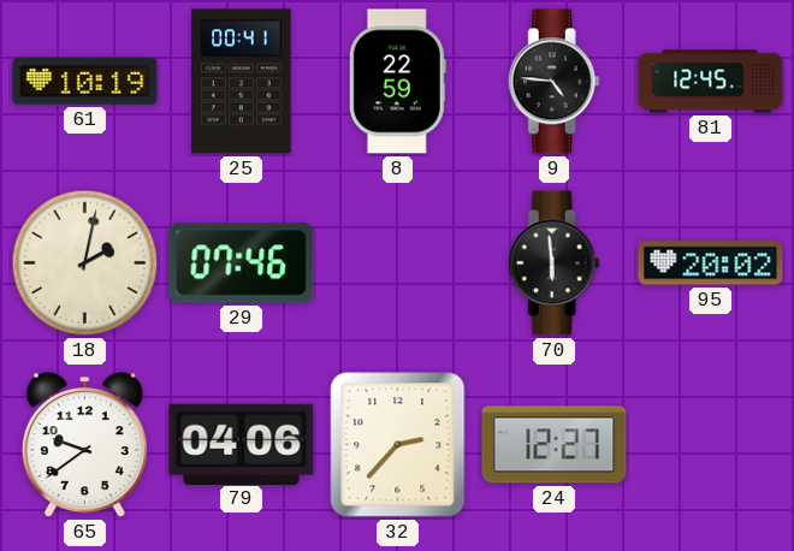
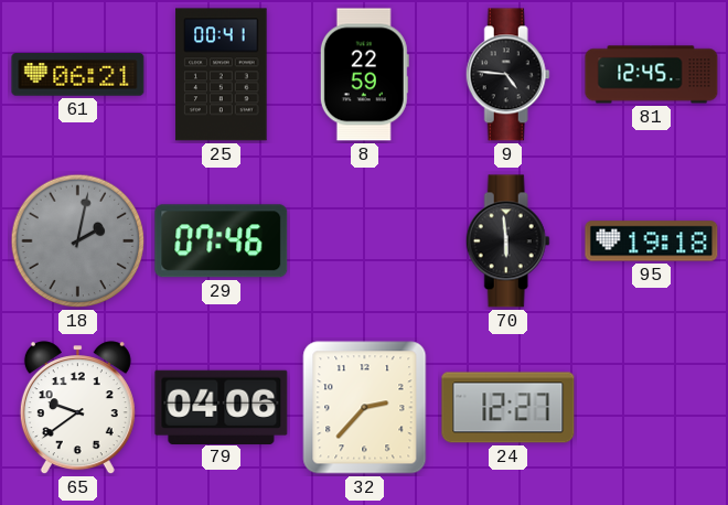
61: 10:19 -> 06:21
18 dial: cream -> grey
95: 20:02 -> 19:18
